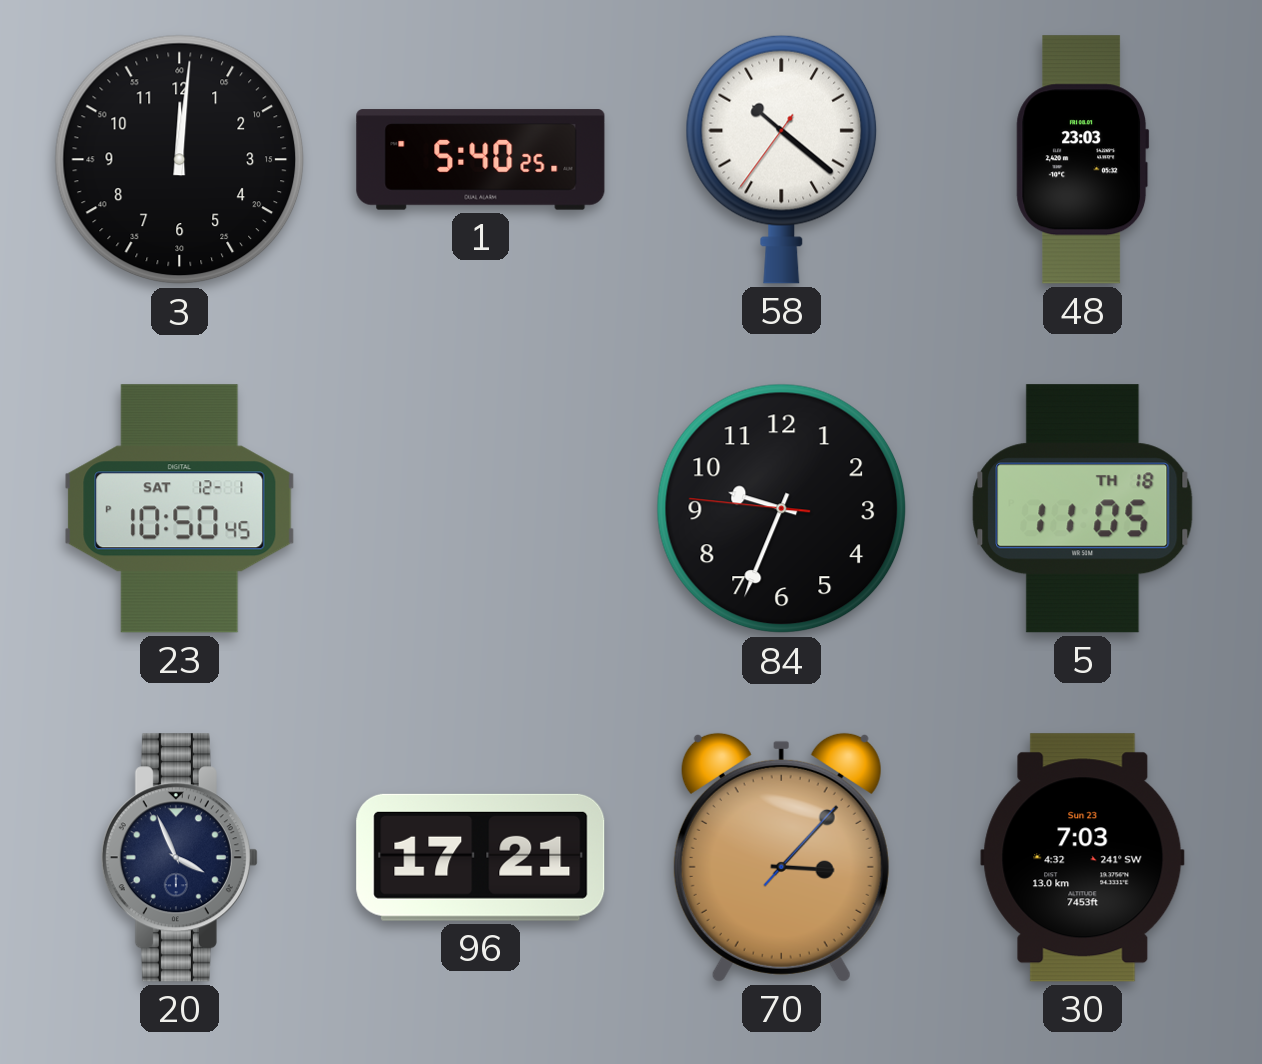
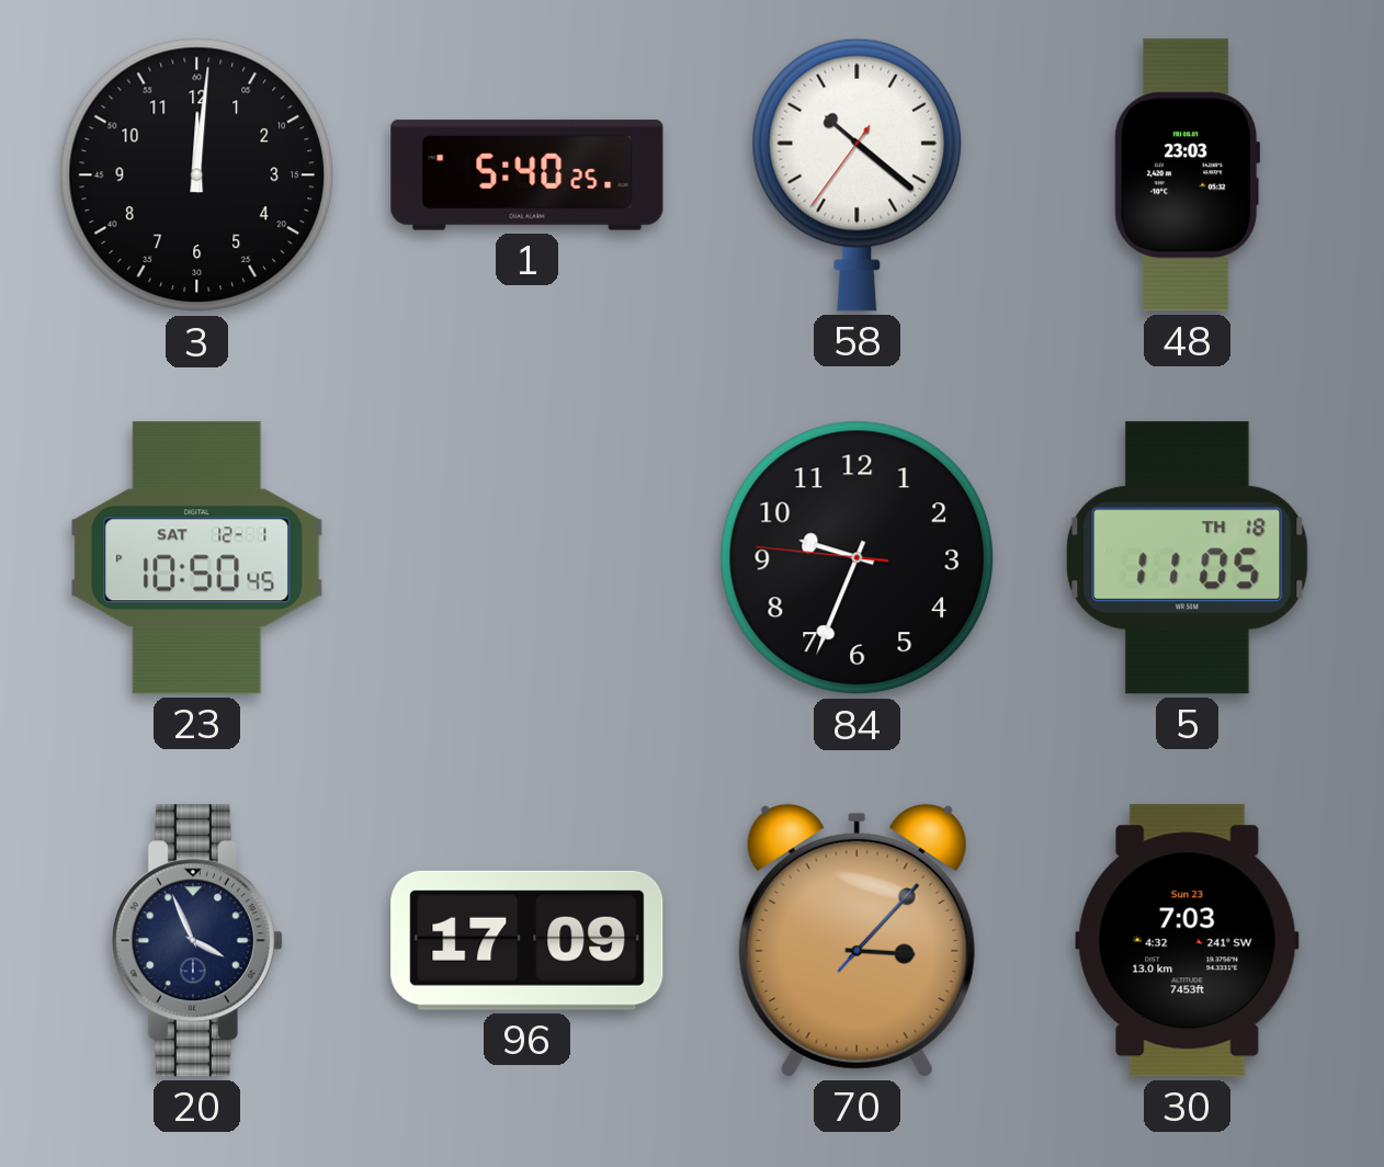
96: 17:21 -> 17:09
